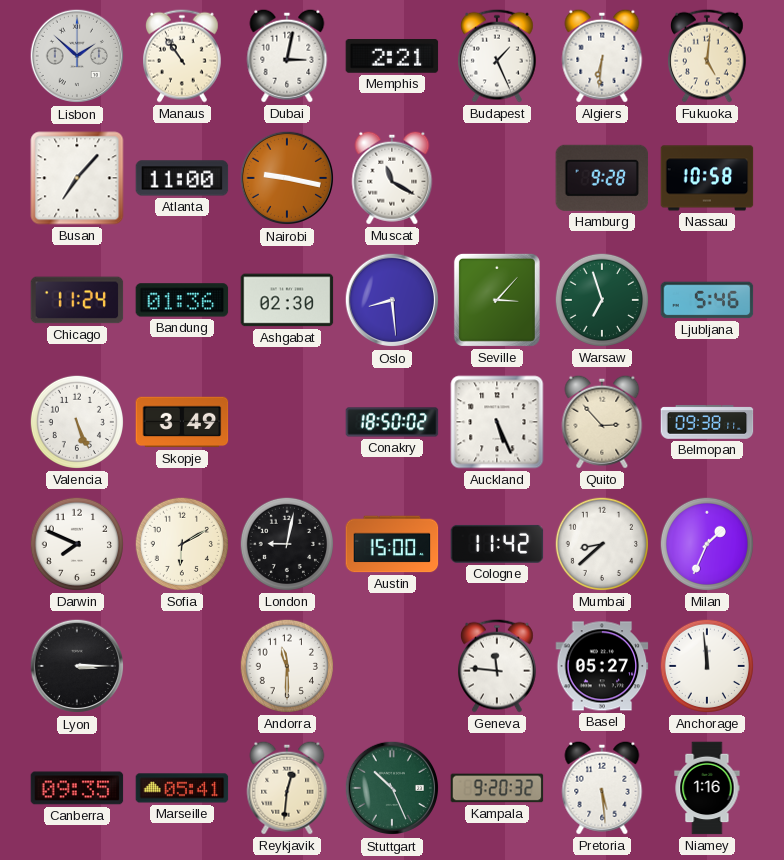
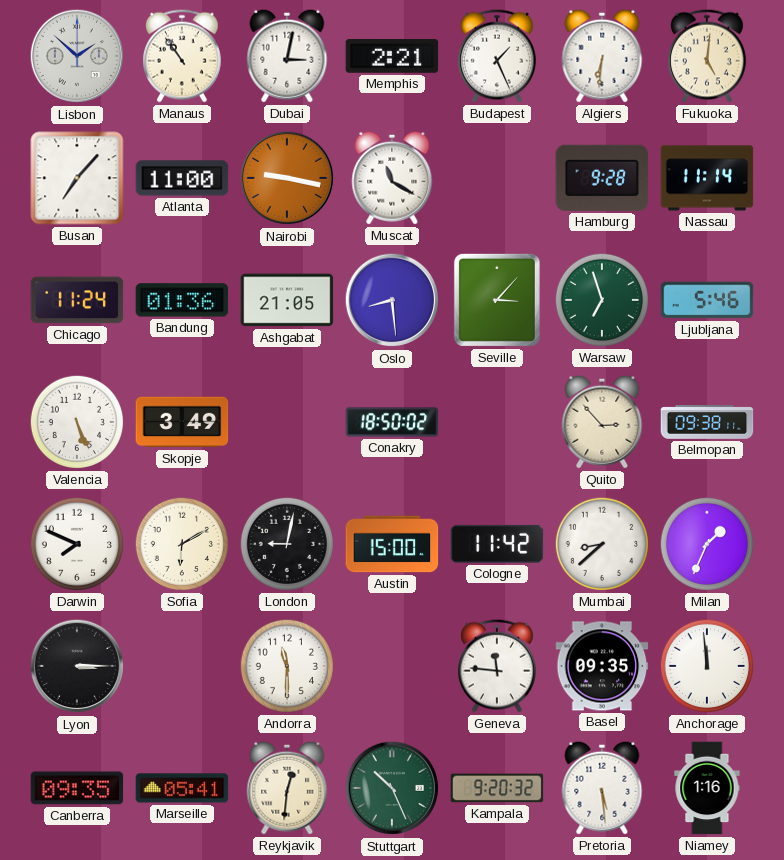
Nassau: 10:58 -> 11:14
Ashgabat: 02:30 -> 21:05
Auckland: 5:26 -> none
Basel: 05:27 -> 09:35
